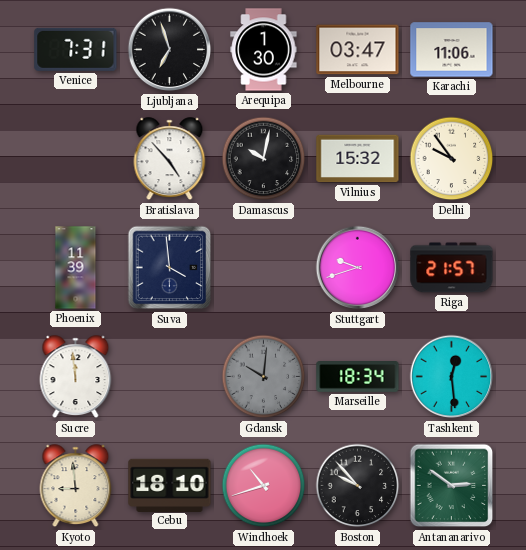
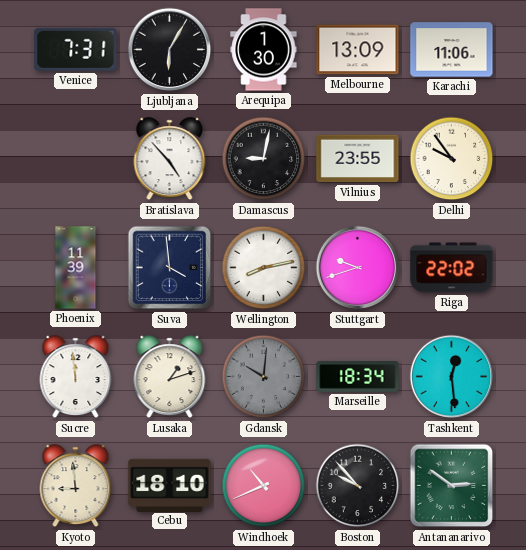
Ljubljana: 6:57 -> 6:05
Melbourne: 03:47 -> 13:09
Damascus: 10:02 -> 9:02
Vilnius: 15:32 -> 23:55
Wellington: none -> 8:13
Riga: 21:57 -> 22:02
Lusaka: none -> 1:12
Windhoek: 10:42 -> 10:41
